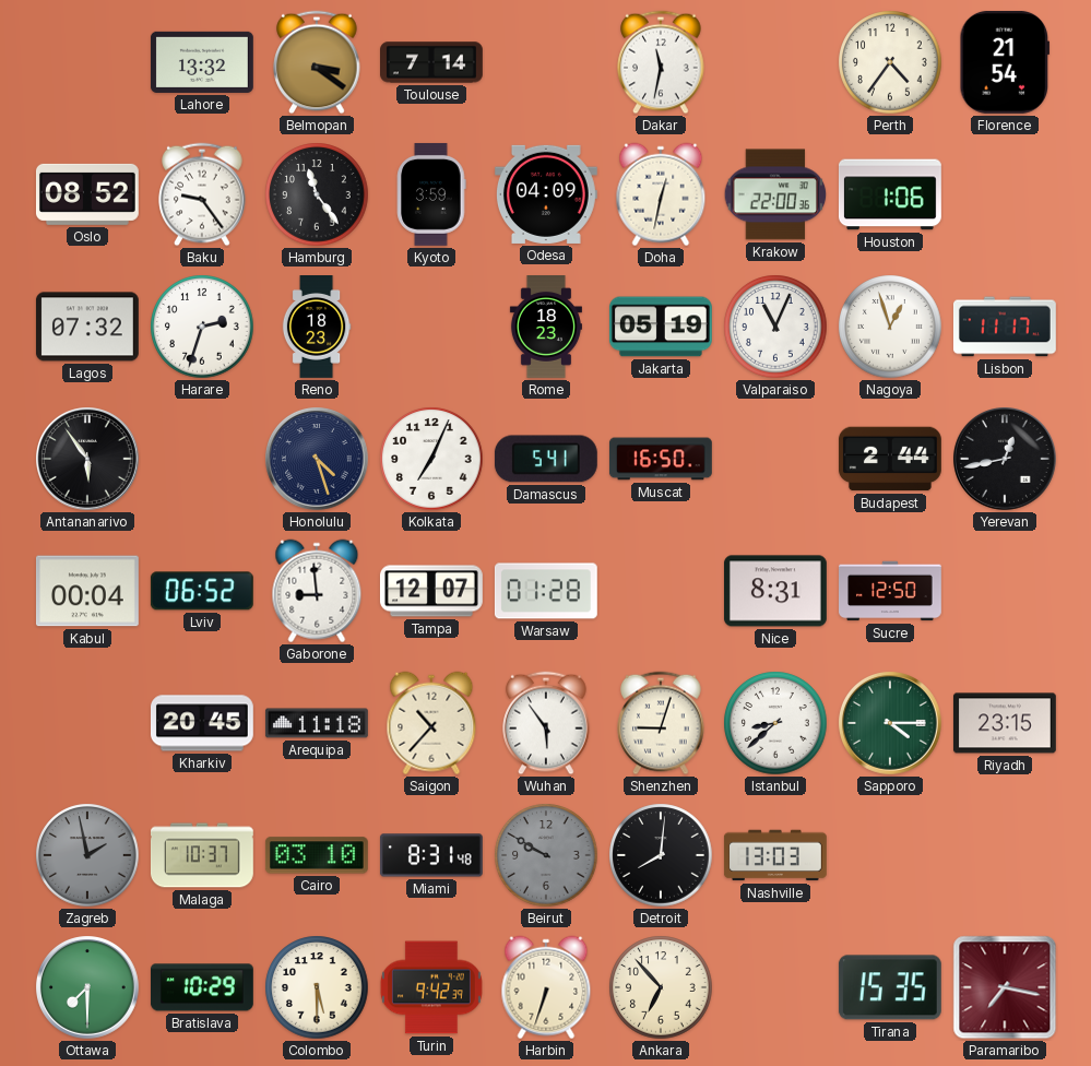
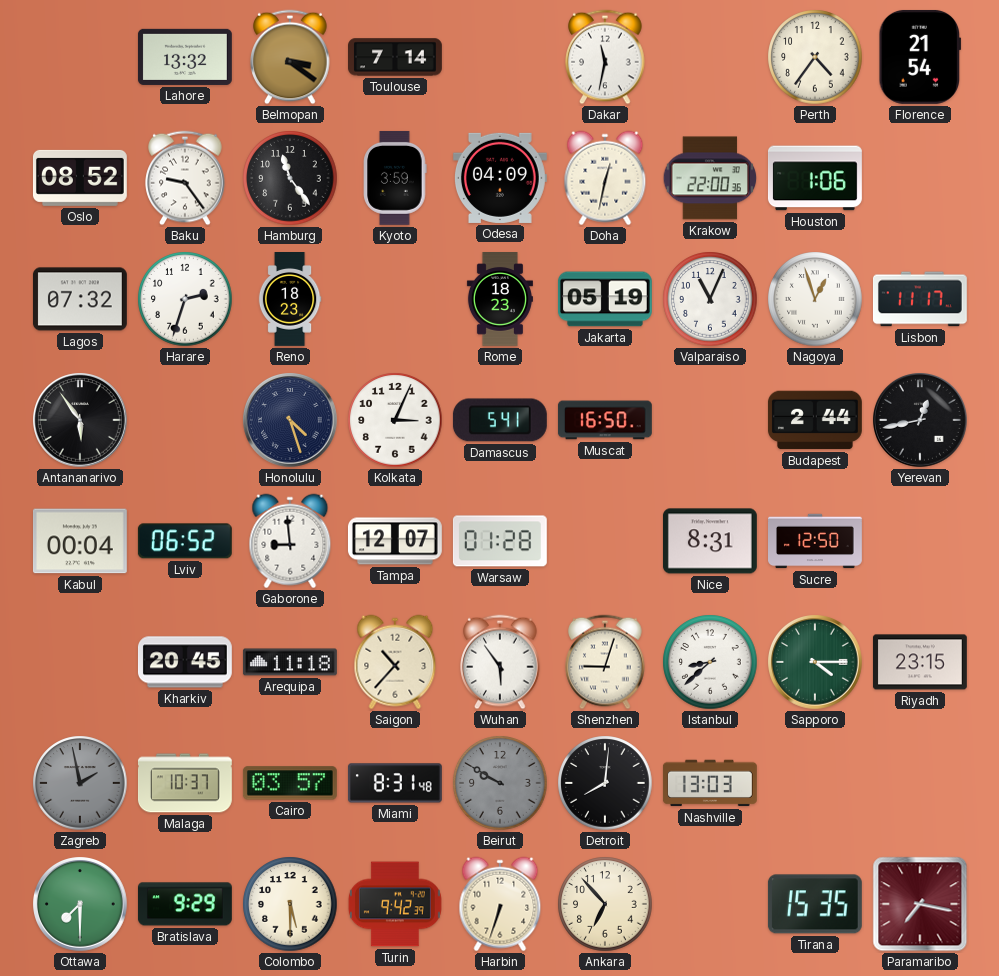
Kolkata: 7:04 -> 3:04
Cairo: 03:10 -> 03:57
Bratislava: 10:29 -> 9:29
